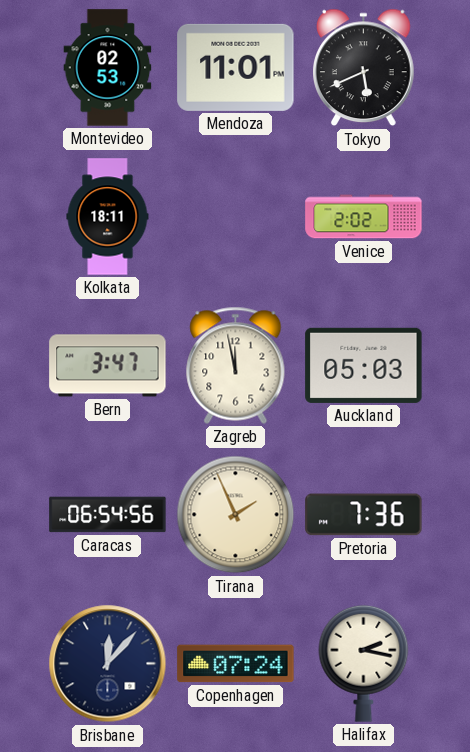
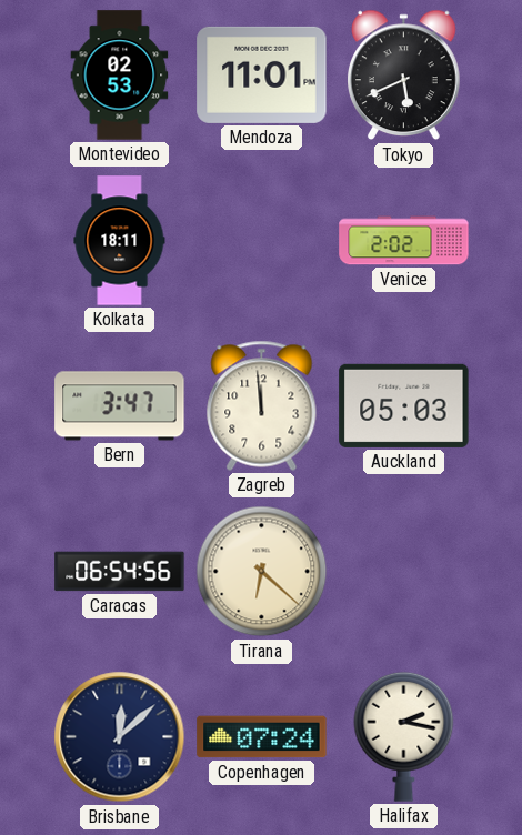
Zagreb: 11:58 -> 11:59
Tirana: 1:56 -> 6:22
Pretoria: 7:36 -> none
Brisbane: 12:07 -> 12:08
